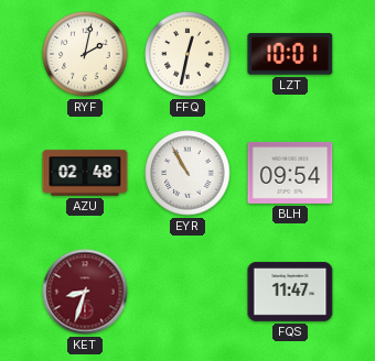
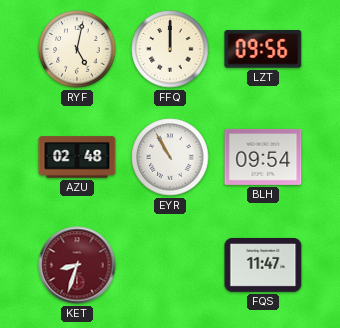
RYF: 2:02 -> 5:02
FFQ: 12:32 -> 12:00
LZT: 10:01 -> 09:56
